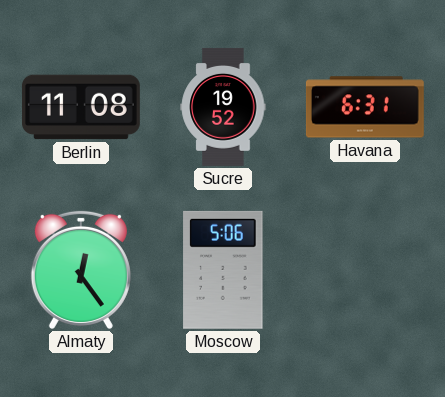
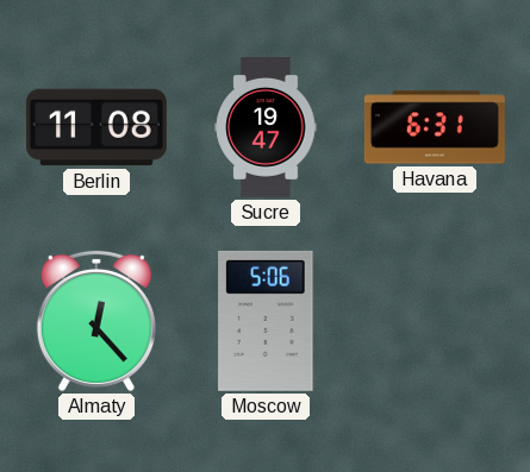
Sucre: 19:52 -> 19:47
Almaty: 12:24 -> 12:23
